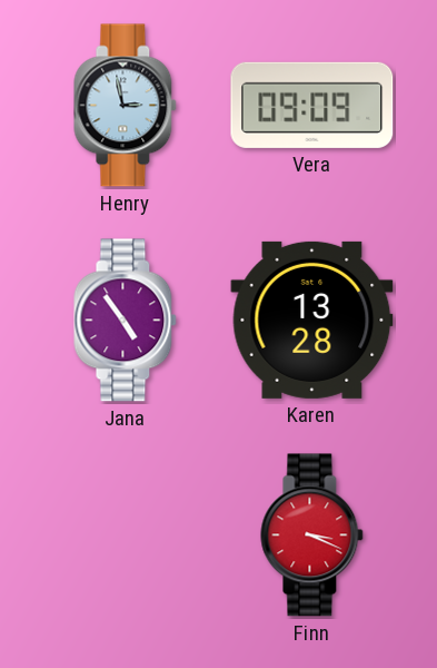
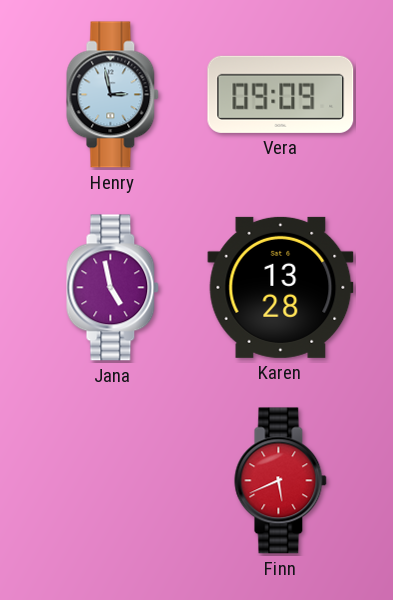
Jana: 4:54 -> 4:58
Finn: 3:19 -> 5:41
